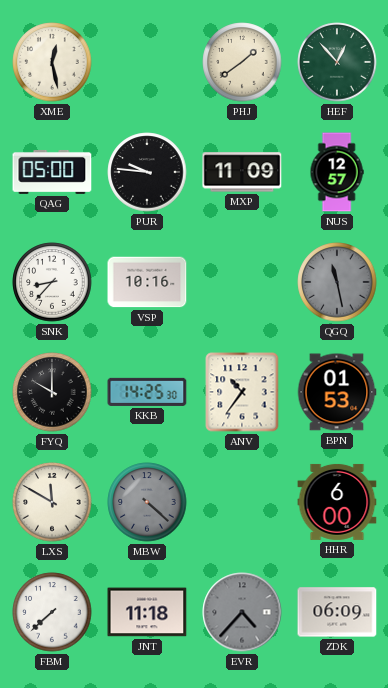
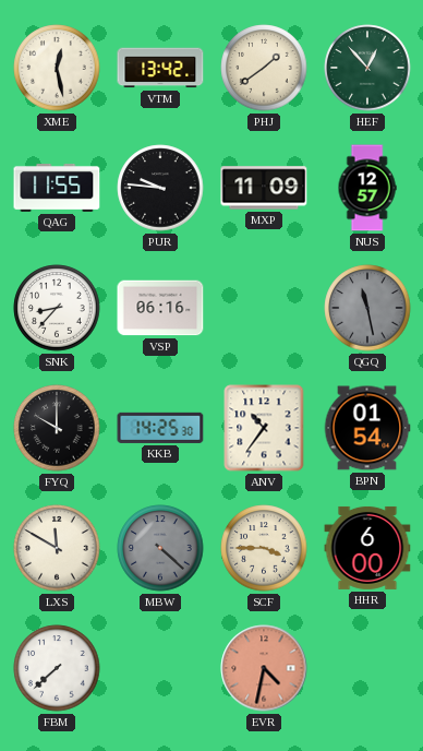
VTM: none -> 13:42
QAG: 05:00 -> 11:55
VSP: 10:16 -> 06:16
BPN: 01:53 -> 01:54
SCF: none -> 3:45
JNT: 11:18 -> none
EVR: 4:37 -> 4:32
EVR dial: grey -> salmon
ZDK: 06:09 -> none
